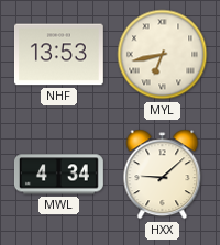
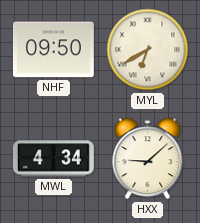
NHF: 13:53 -> 09:50
MYL: 6:43 -> 6:40
